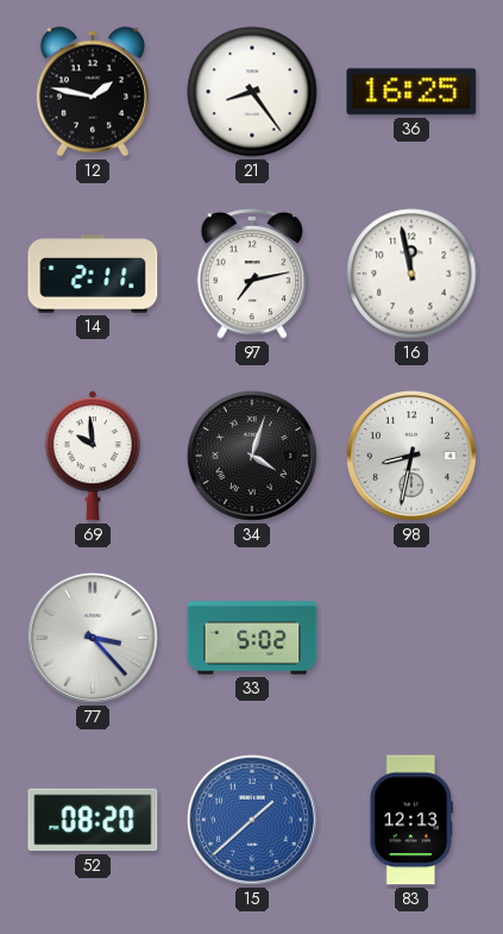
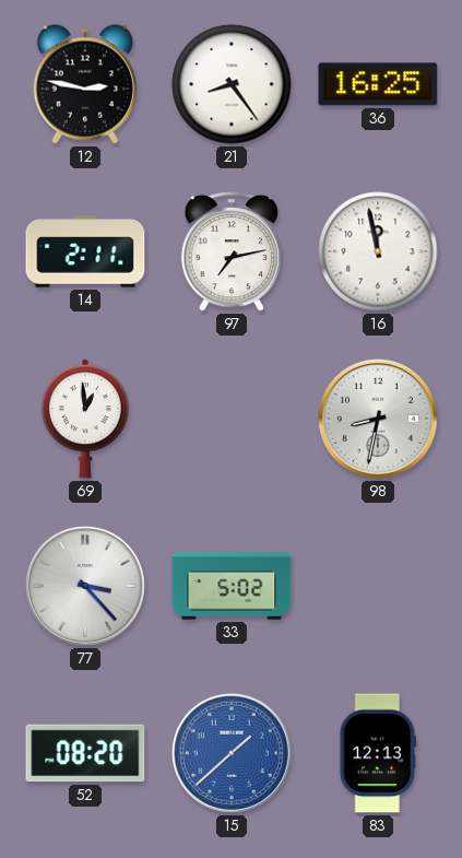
12: 1:47 -> 2:47
69: 9:59 -> 12:59
34: 4:03 -> none
